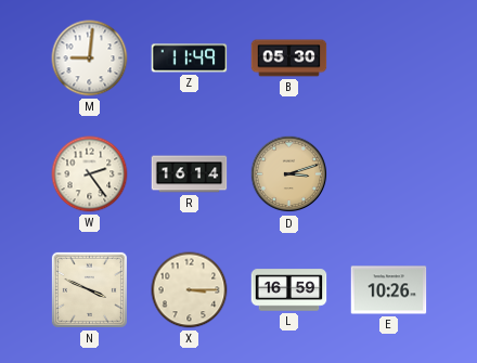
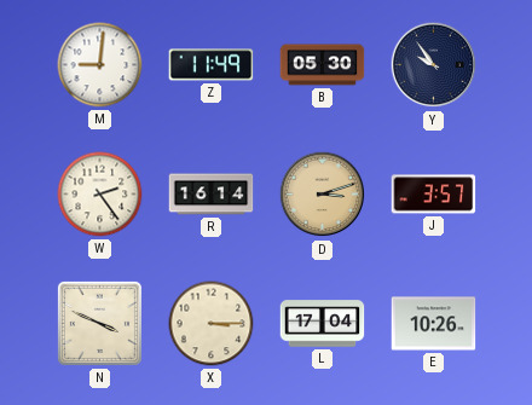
Y: none -> 9:54
J: none -> 3:57
L: 16:59 -> 17:04
